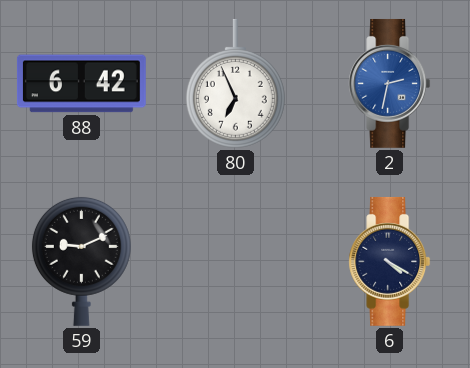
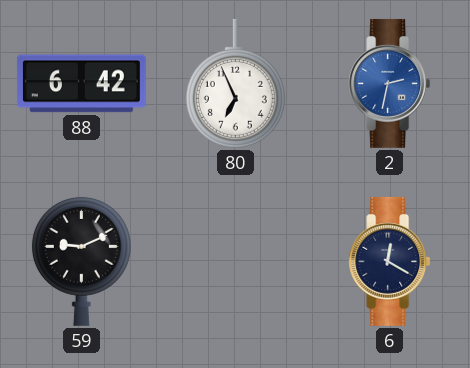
6: 4:20 -> 12:20
